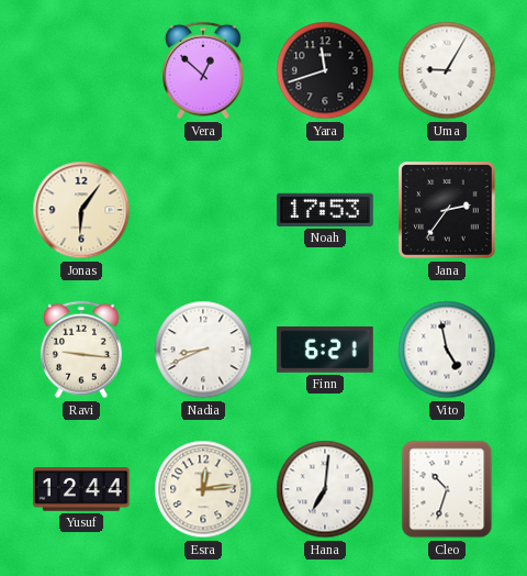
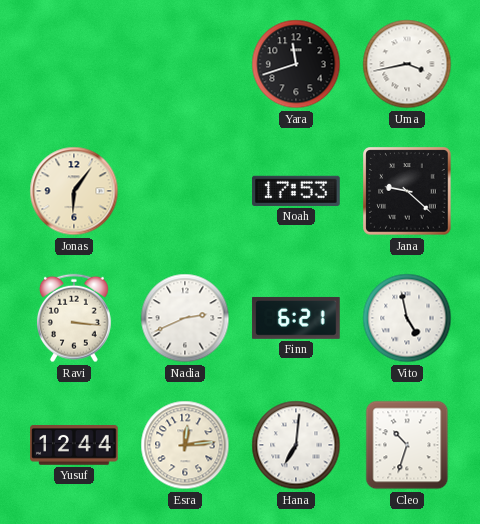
Vera: 12:52 -> none
Uma: 9:05 -> 3:43
Jana: 2:36 -> 9:22
Ravi: 9:16 -> 3:16
Nadia: 8:41 -> 2:41
